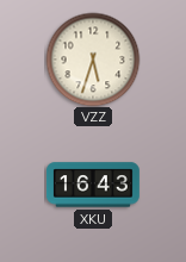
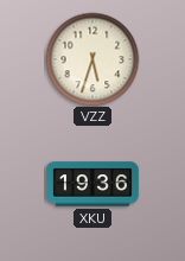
XKU: 16:43 -> 19:36
